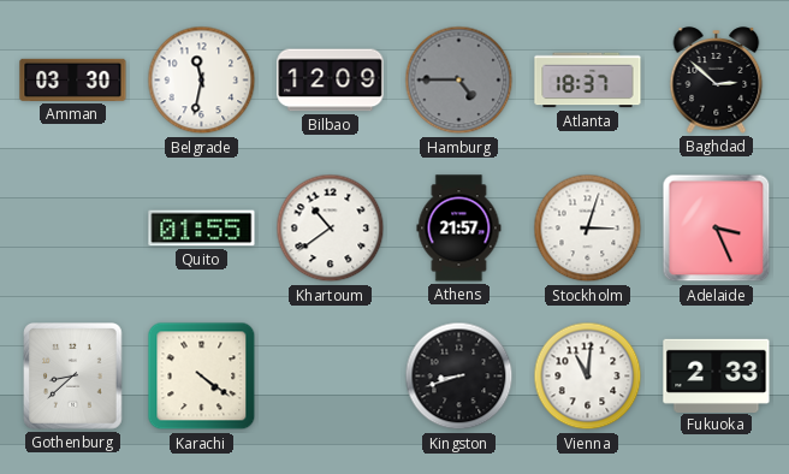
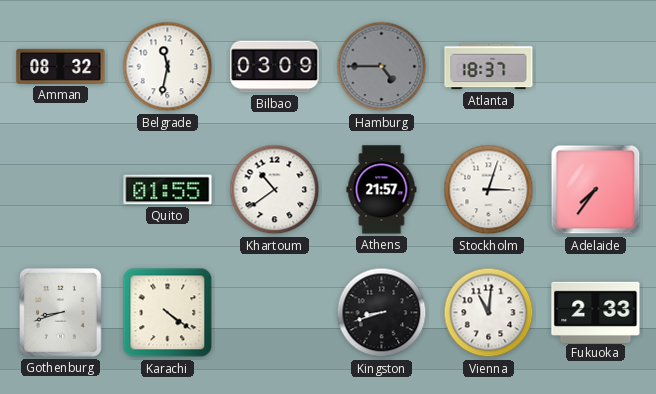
Amman: 03:30 -> 08:32
Bilbao: 12:09 -> 03:09
Baghdad: 2:52 -> none
Adelaide: 3:26 -> 7:36
Gothenburg: 8:38 -> 8:42
